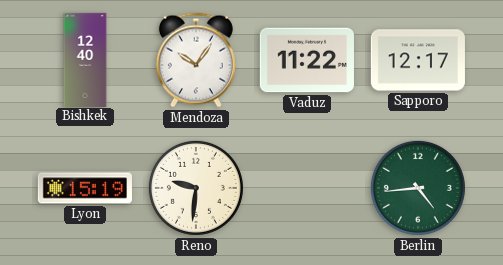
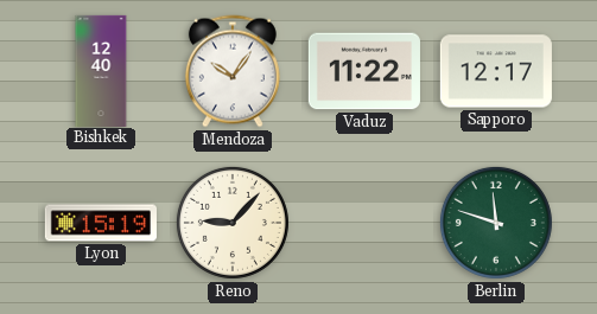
Reno: 9:31 -> 9:07
Berlin: 4:44 -> 11:48
